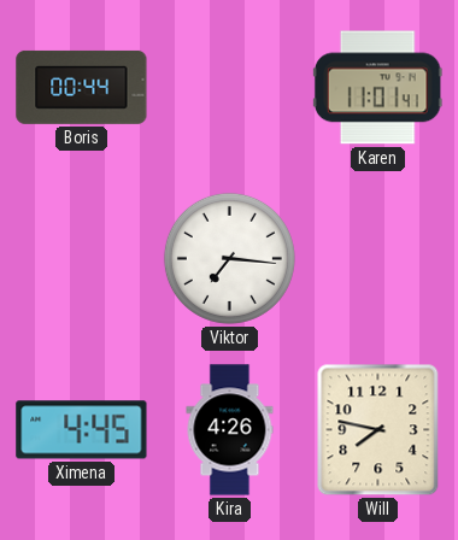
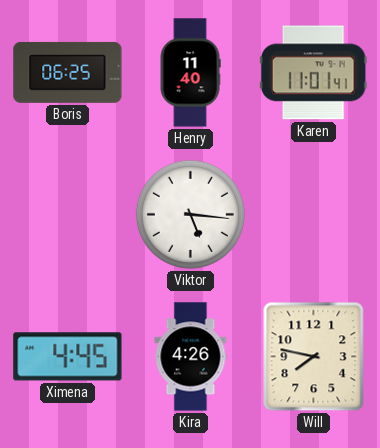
Boris: 00:44 -> 06:25
Henry: none -> 11:40
Viktor: 7:16 -> 5:16
